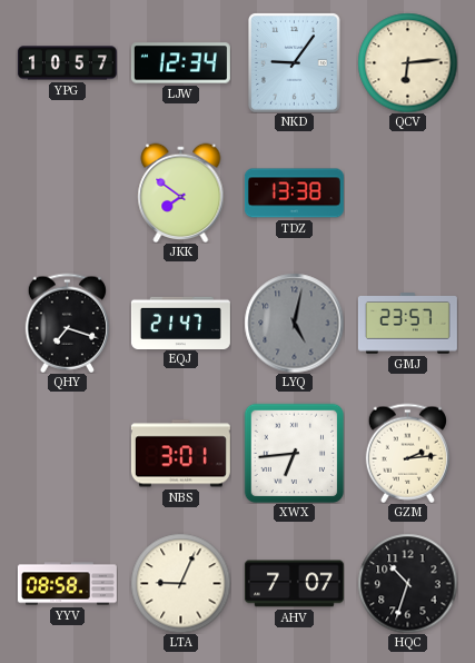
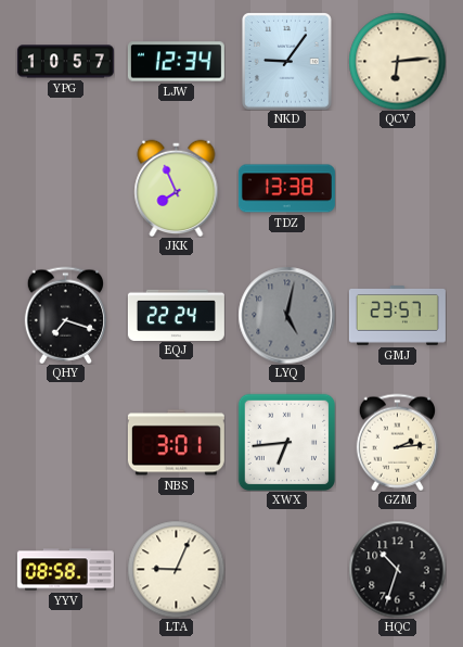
JKK: 7:51 -> 7:56
EQJ: 21:47 -> 22:24
AHV: 7:07 -> none
